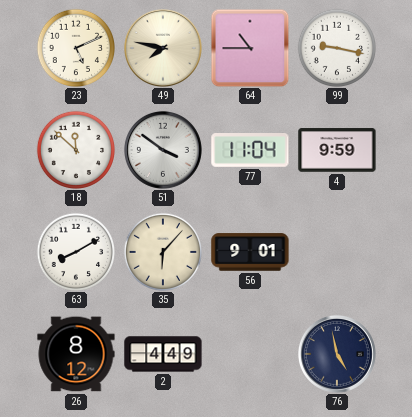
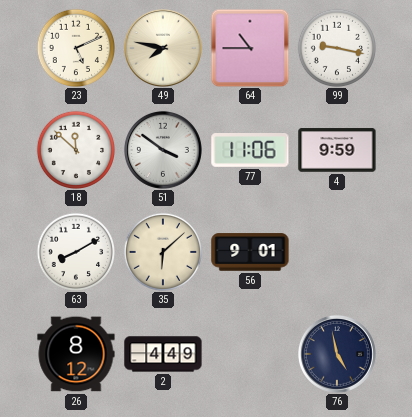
77: 11:04 -> 11:06
35: 6:07 -> 6:08
